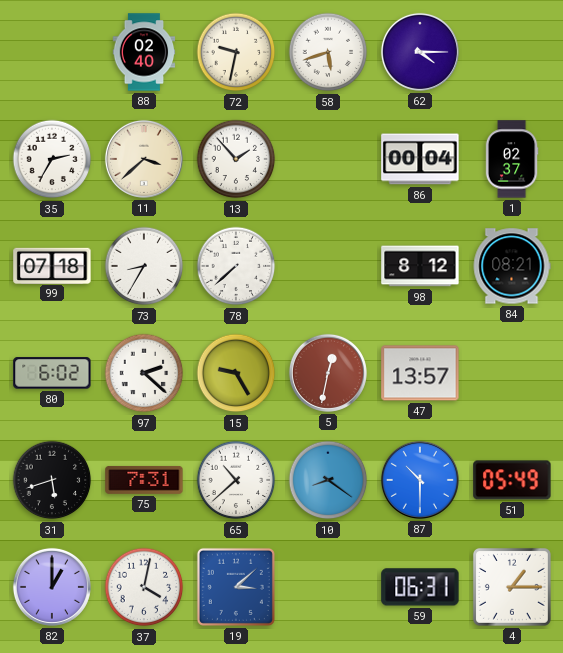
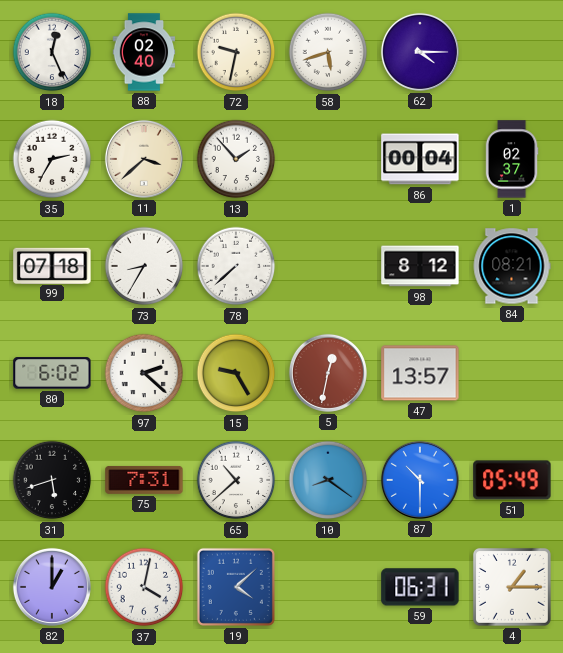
18: none -> 12:26
19: 3:08 -> 4:08
